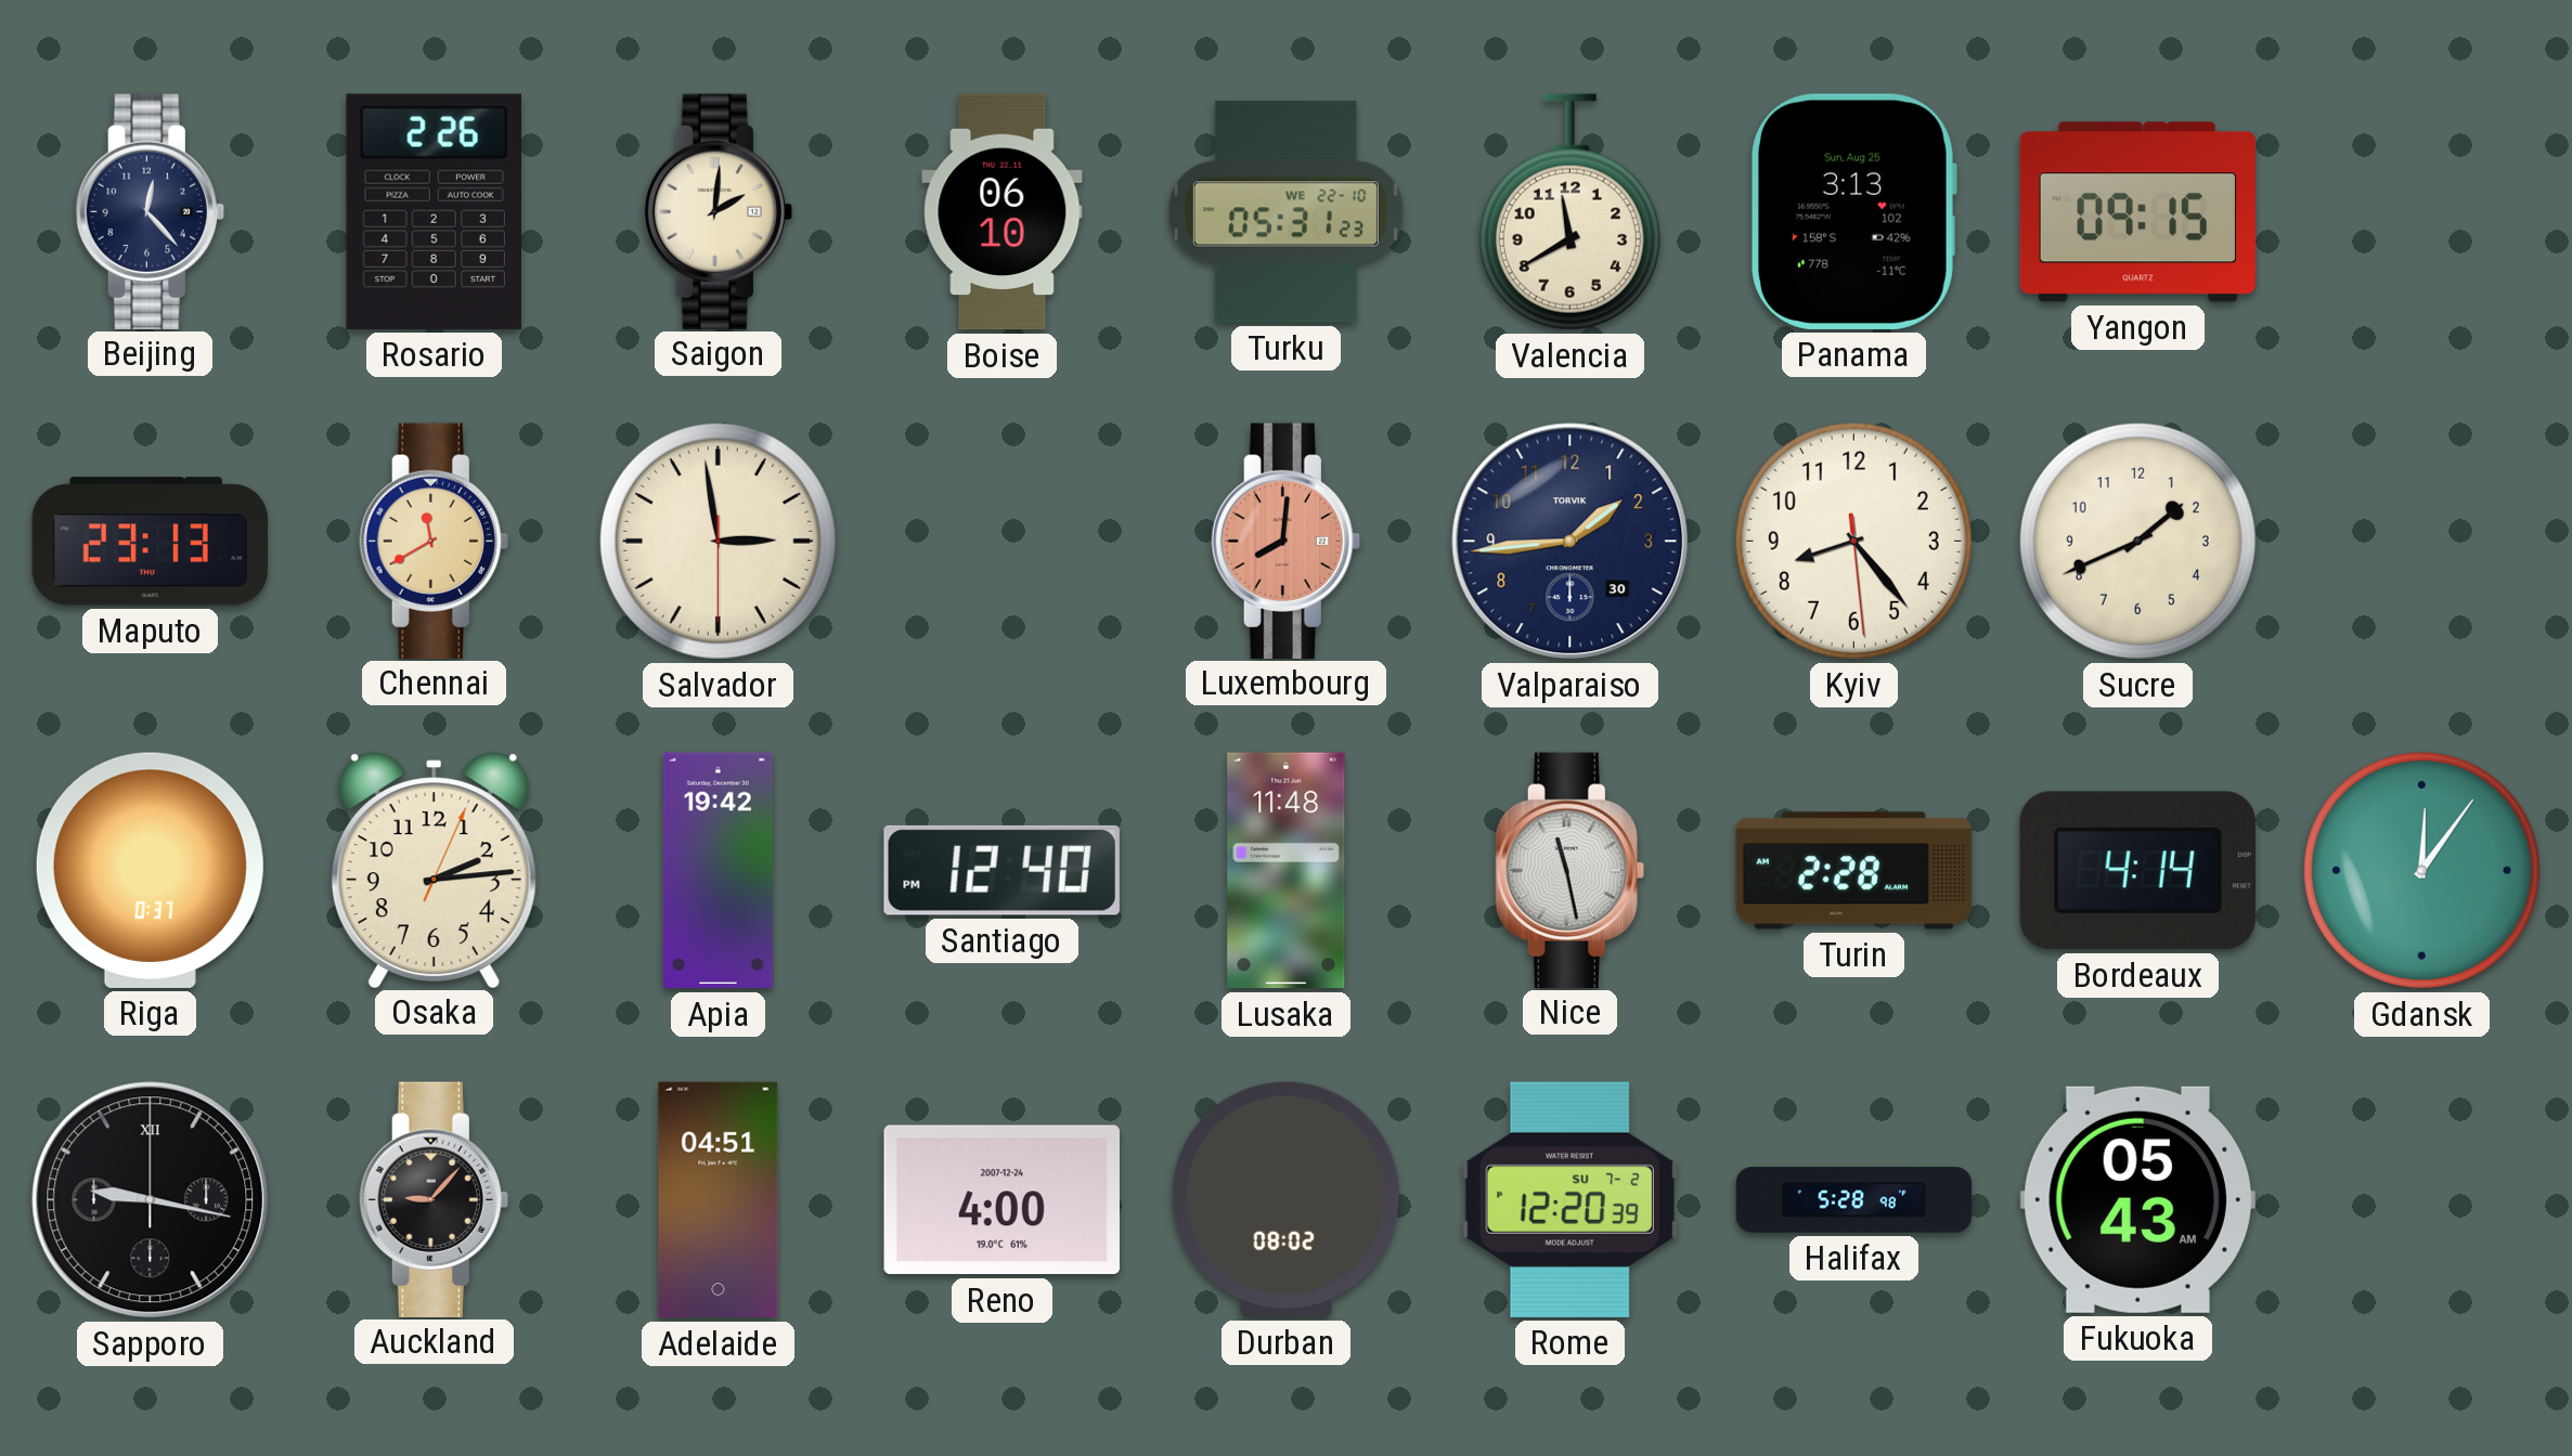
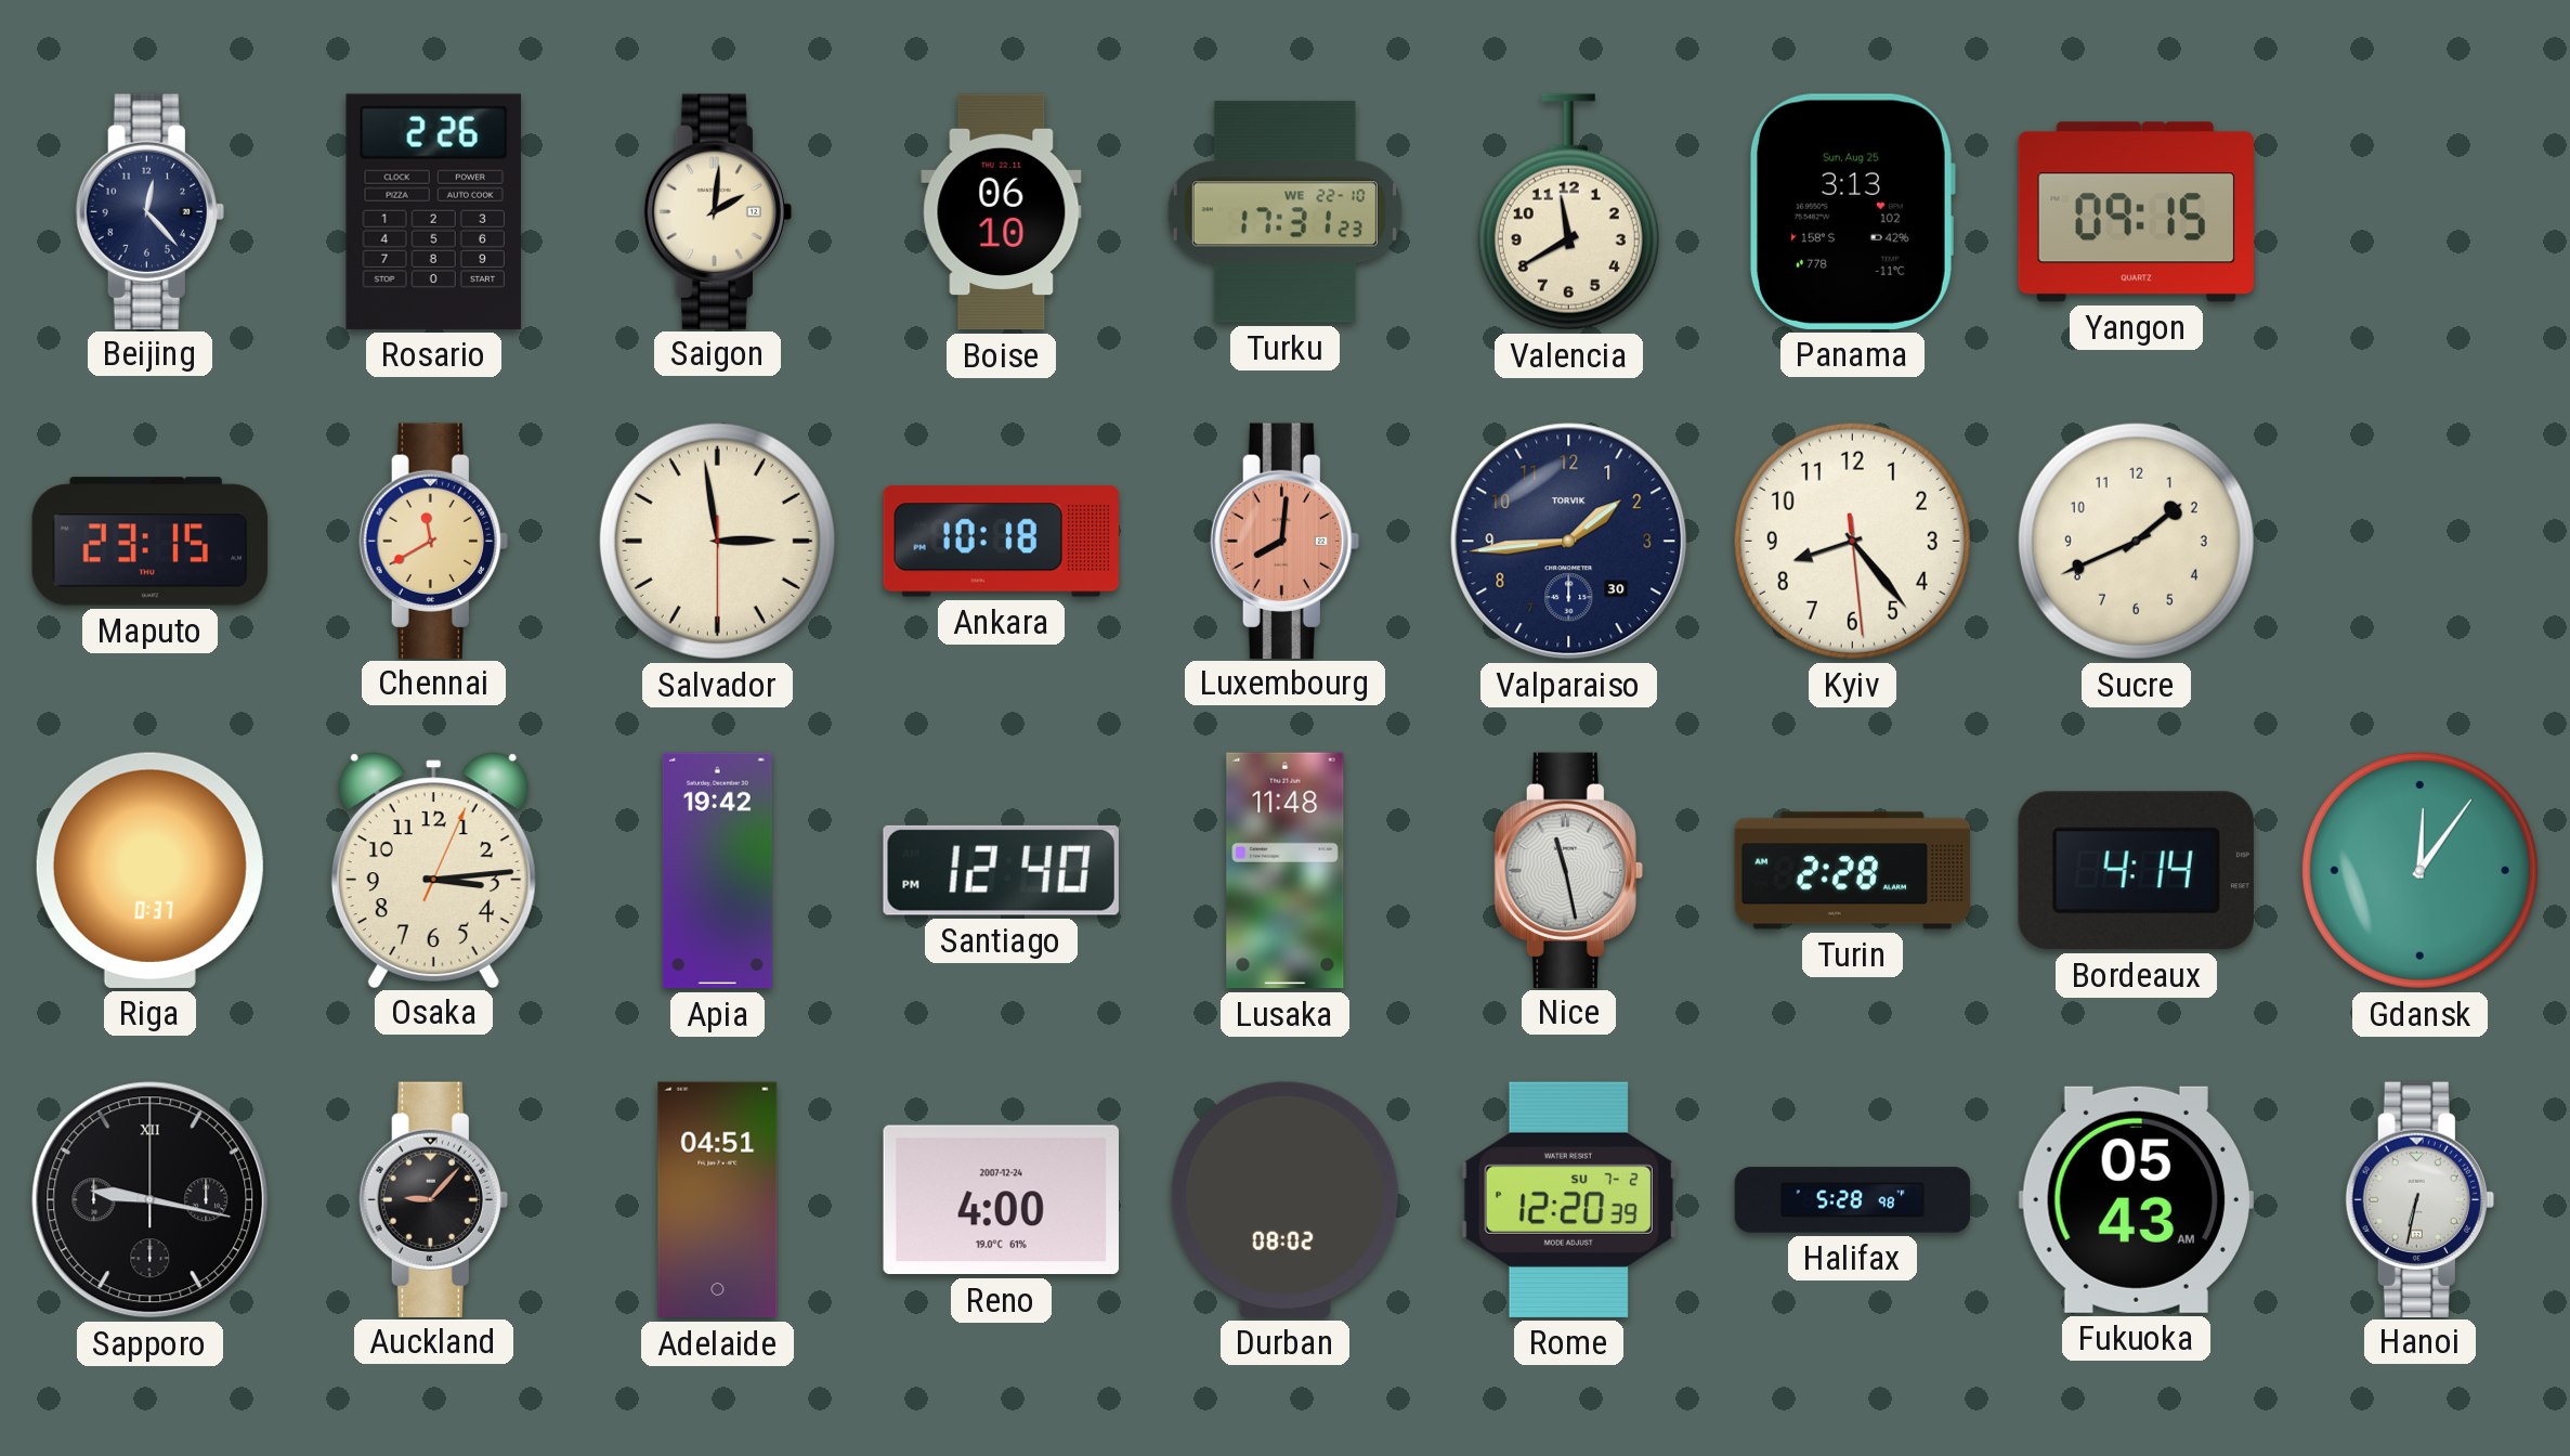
Turku: 05:31 -> 17:31
Maputo: 23:13 -> 23:15
Ankara: none -> 10:18
Osaka: 2:14 -> 3:14
Hanoi: none -> 6:32
